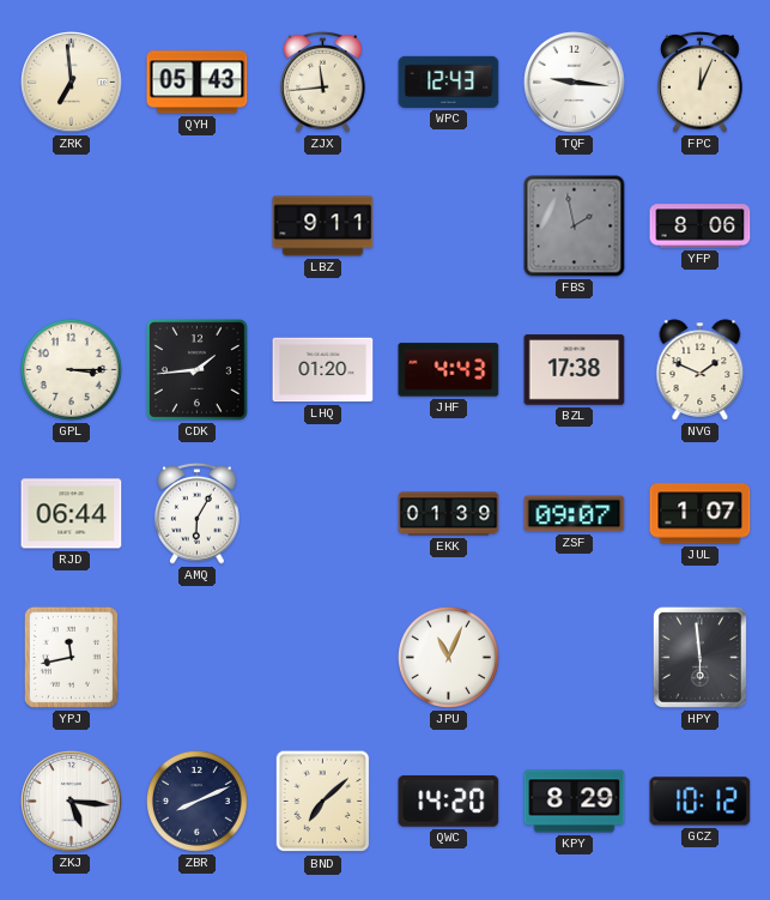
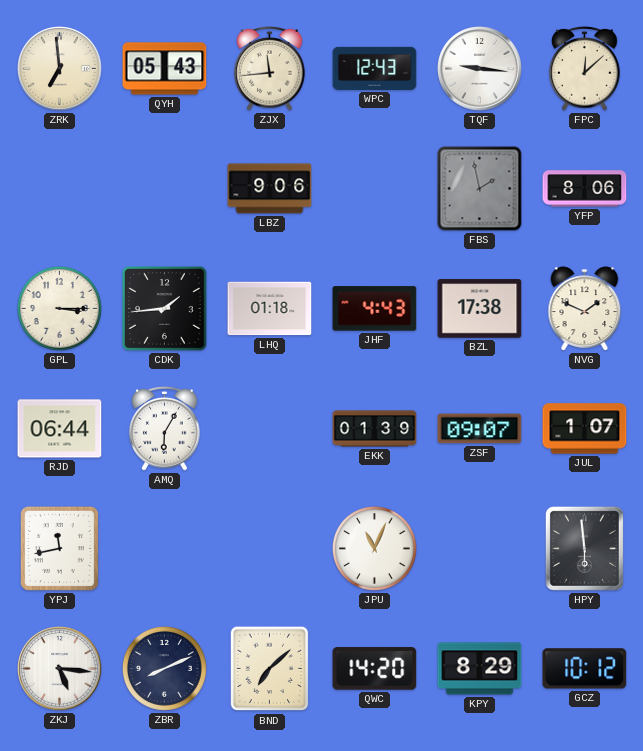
FPC: 12:04 -> 12:08
LBZ: 9:11 -> 9:06
LHQ: 01:20 -> 01:18
